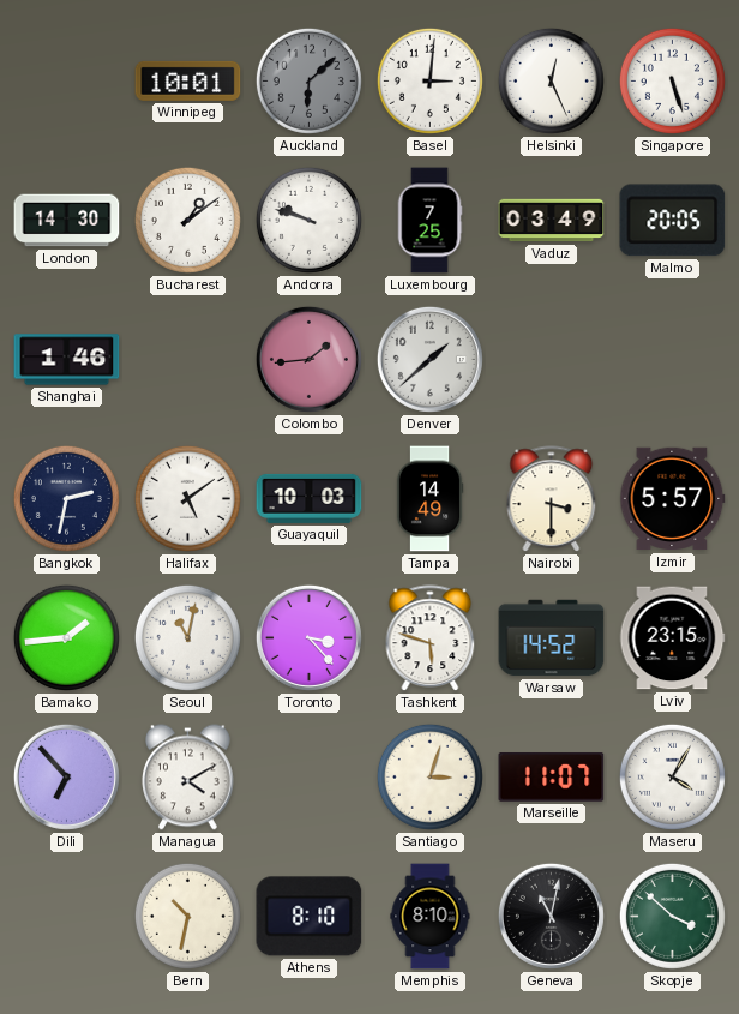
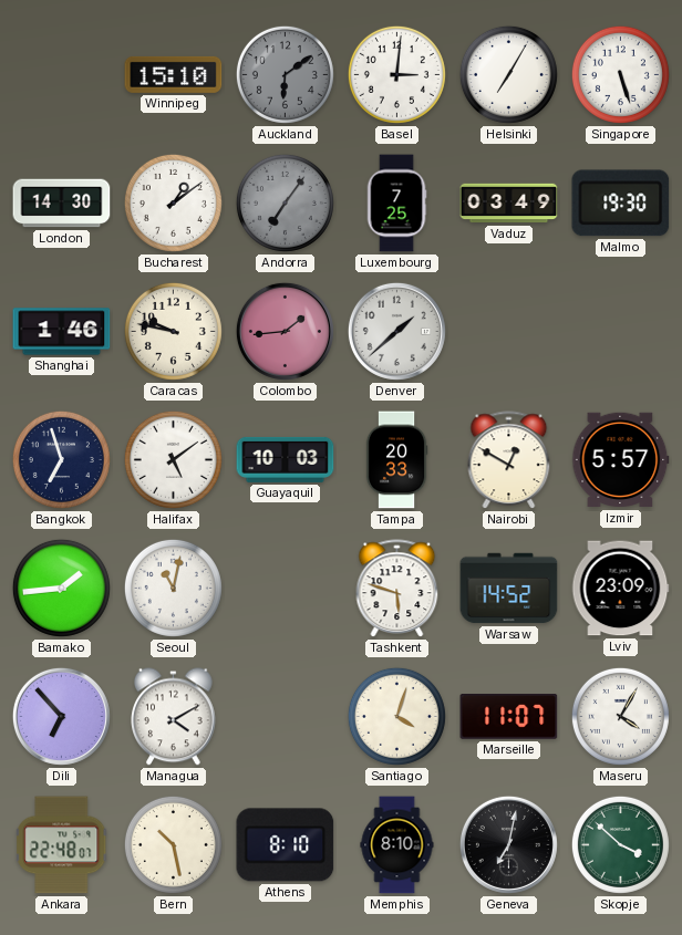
Winnipeg: 10:01 -> 15:10
Auckland: 6:08 -> 6:09
Helsinki: 12:26 -> 7:05
Andorra: 9:48 -> 7:06
Andorra dial: white -> grey
Malmo: 20:05 -> 19:30
Caracas: none -> 9:47
Bangkok: 2:32 -> 6:57
Tampa: 14:49 -> 20:33
Nairobi: 3:30 -> 12:50
Toronto: 3:23 -> none
Lviv: 23:15 -> 23:09
Santiago: 3:03 -> 4:03
Ankara: none -> 22:48
Bern: 10:32 -> 10:28
Geneva: 11:02 -> 7:02
